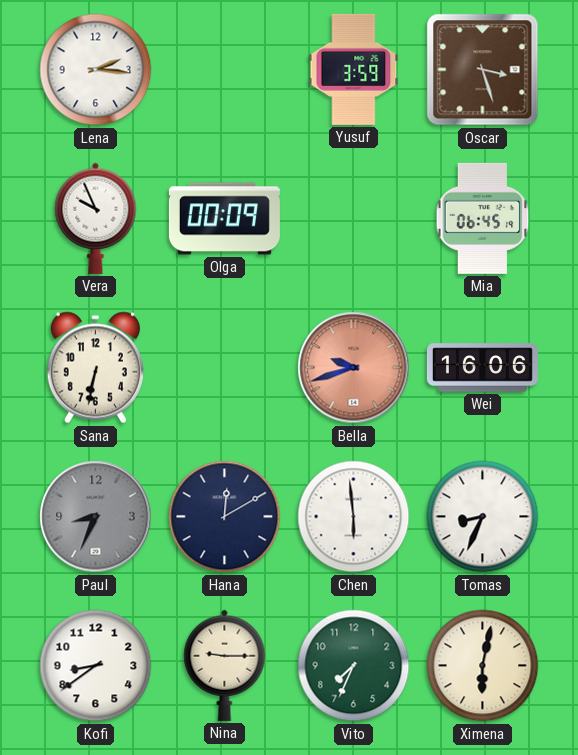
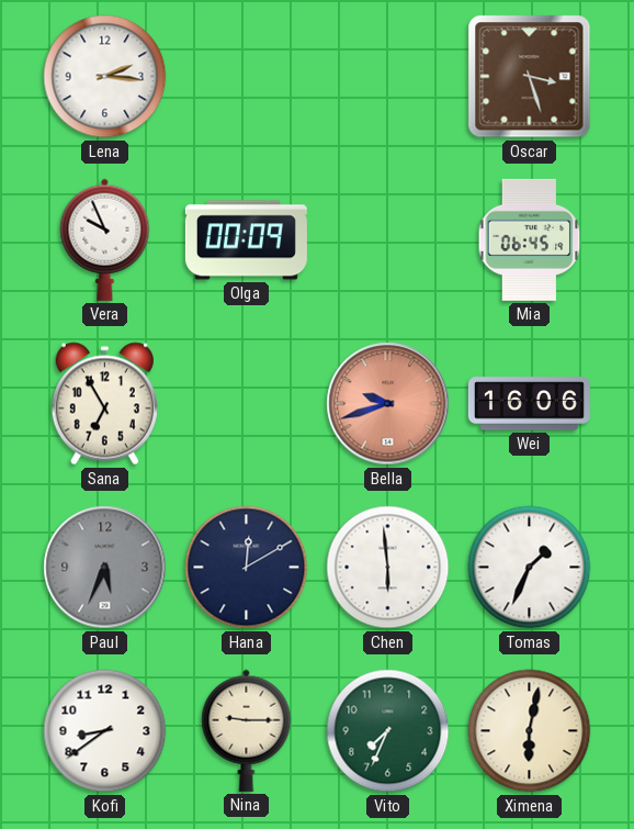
Yusuf: 3:59 -> none
Sana: 6:32 -> 6:55
Paul: 8:34 -> 5:34
Tomas: 8:34 -> 1:34
